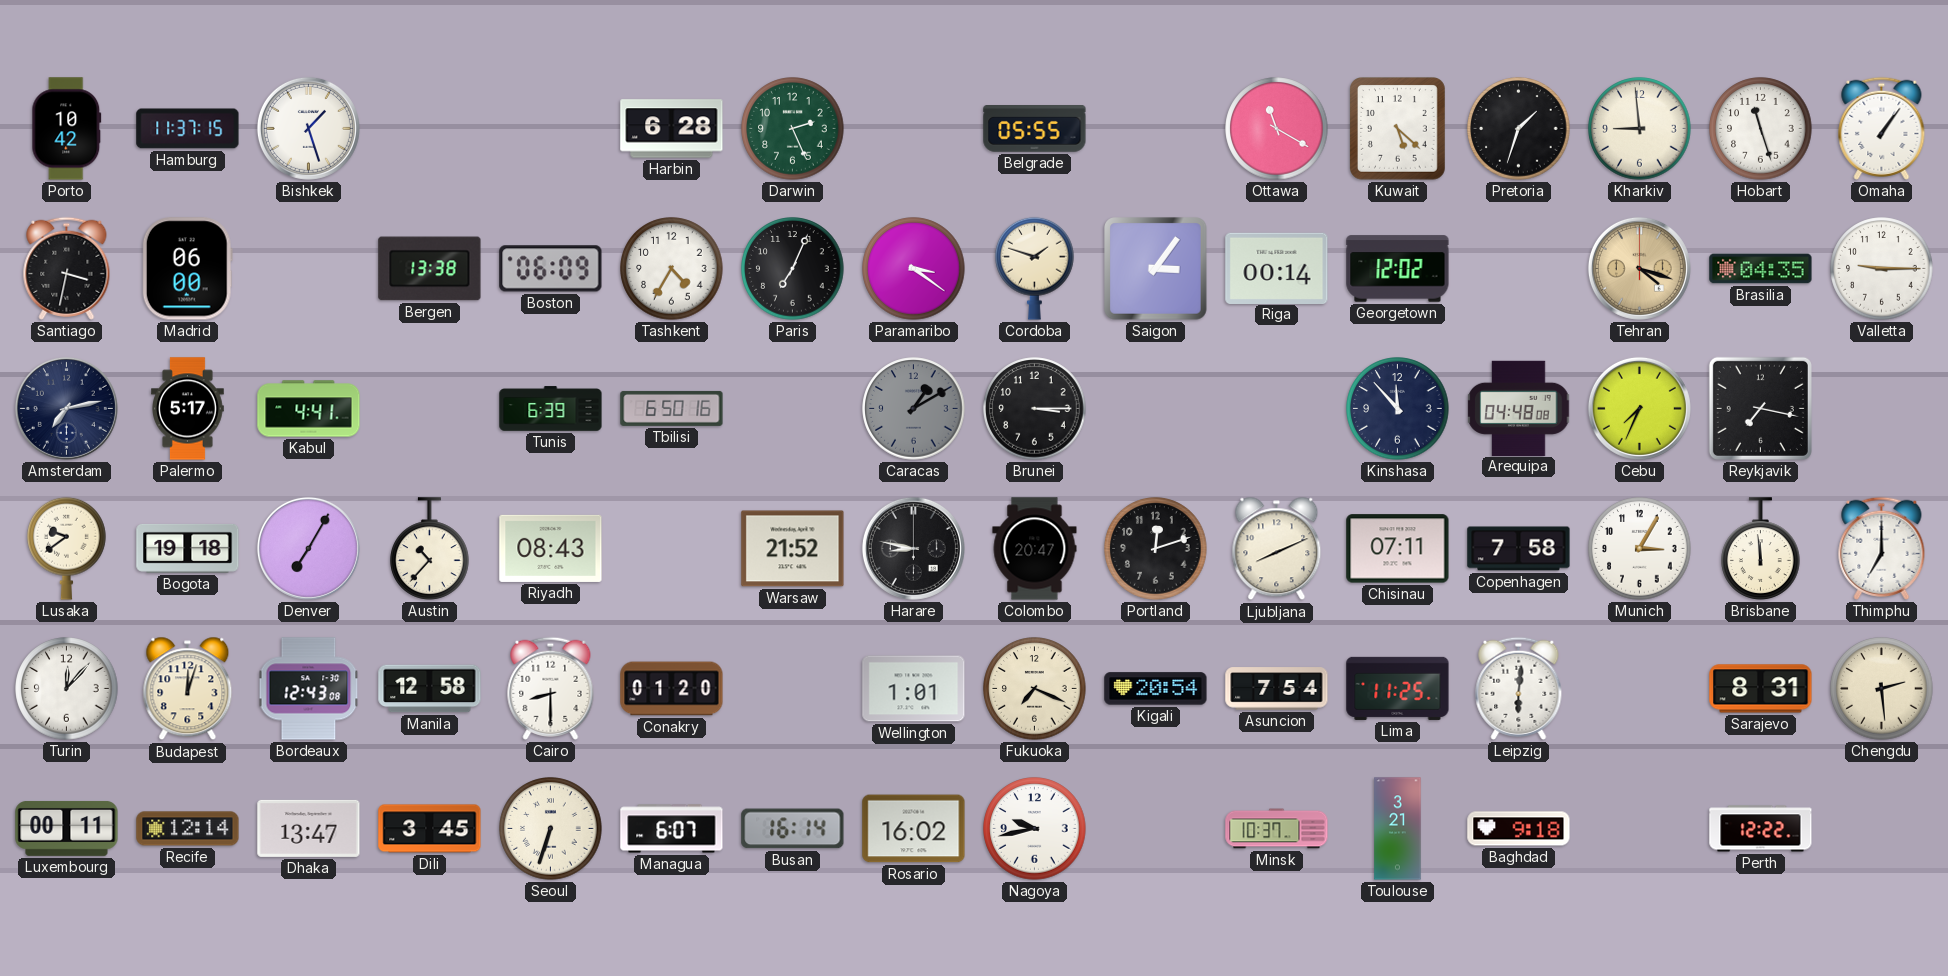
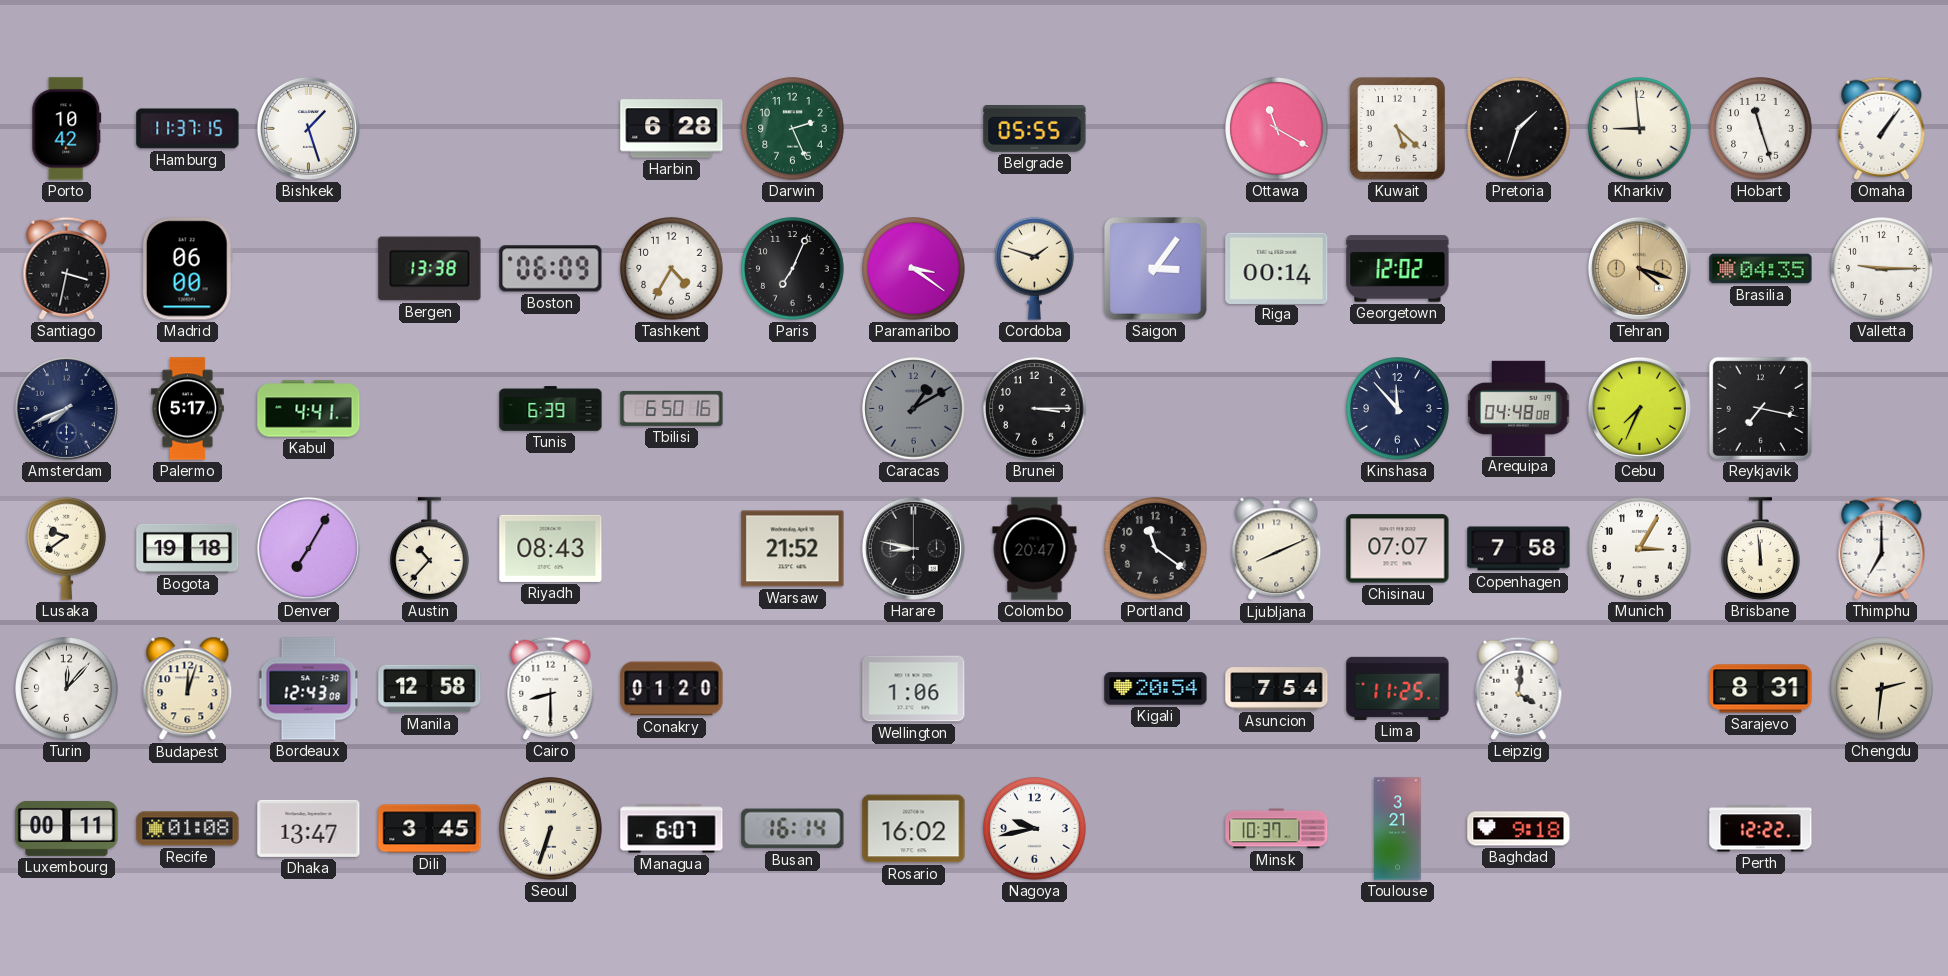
Amsterdam: 7:13 -> 7:41
Portland: 12:12 -> 11:21
Chisinau: 07:11 -> 07:07
Wellington: 1:01 -> 1:06
Fukuoka: 7:19 -> none
Leipzig: 6:01 -> 4:01
Chengdu: 2:29 -> 2:31
Recife: 12:14 -> 01:08
